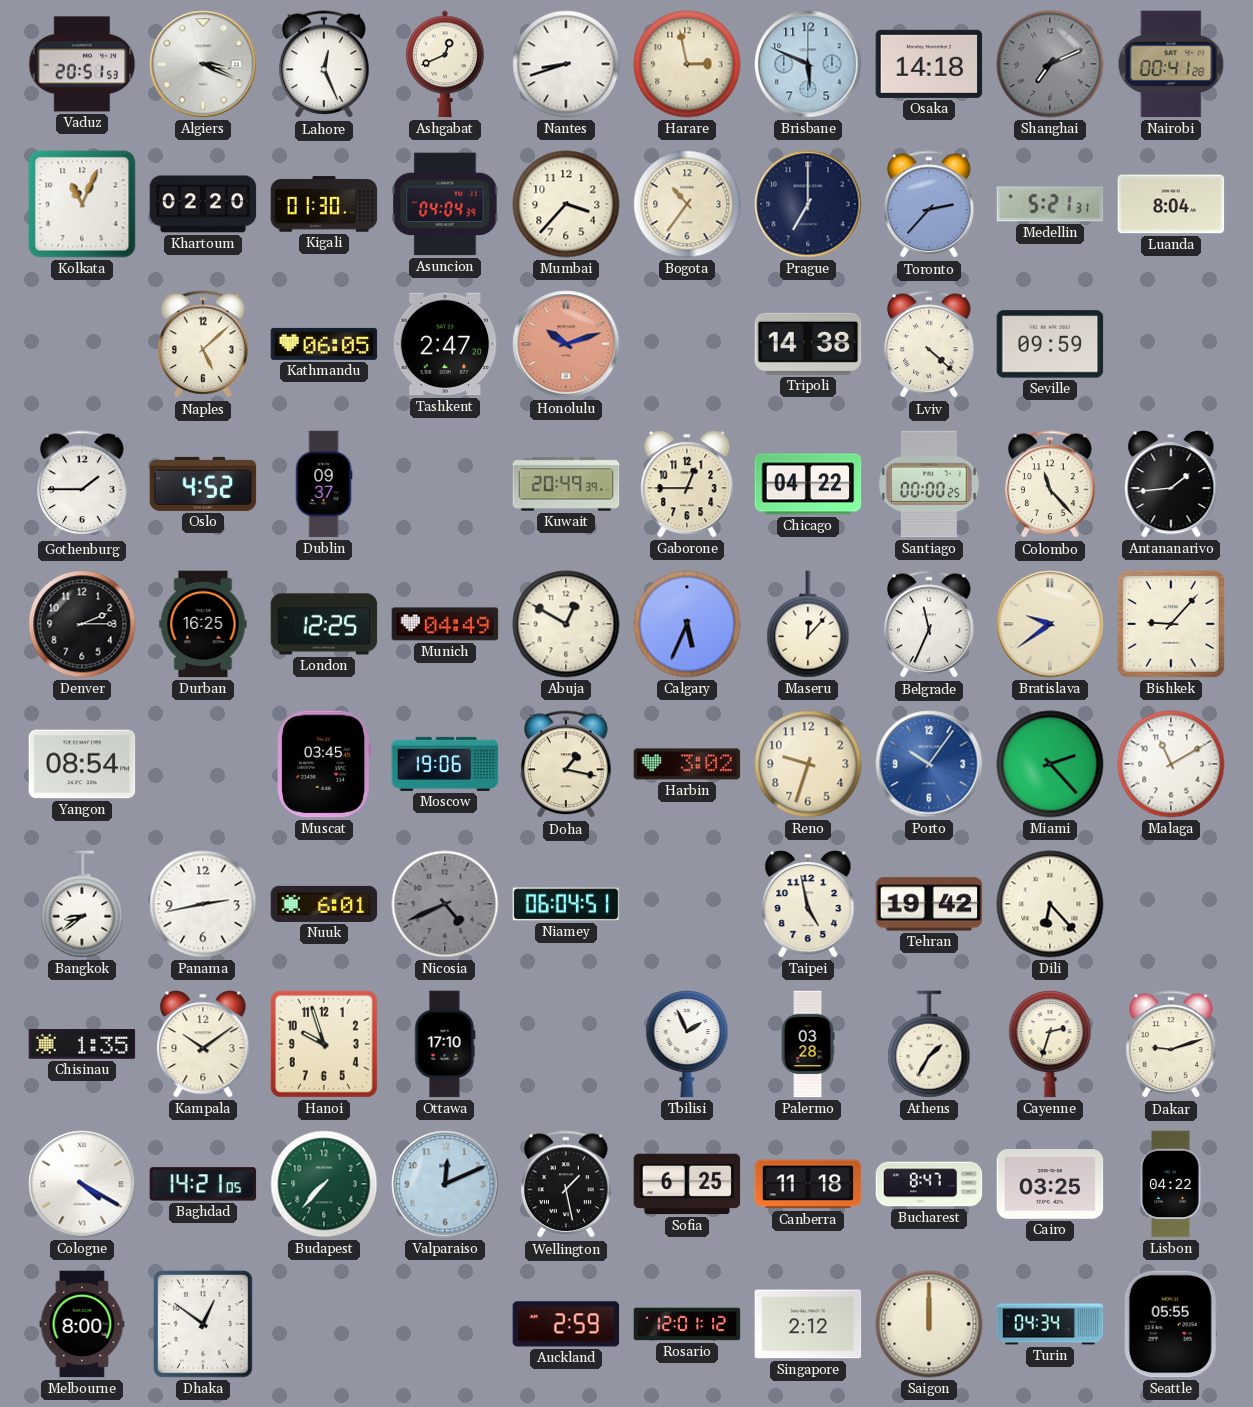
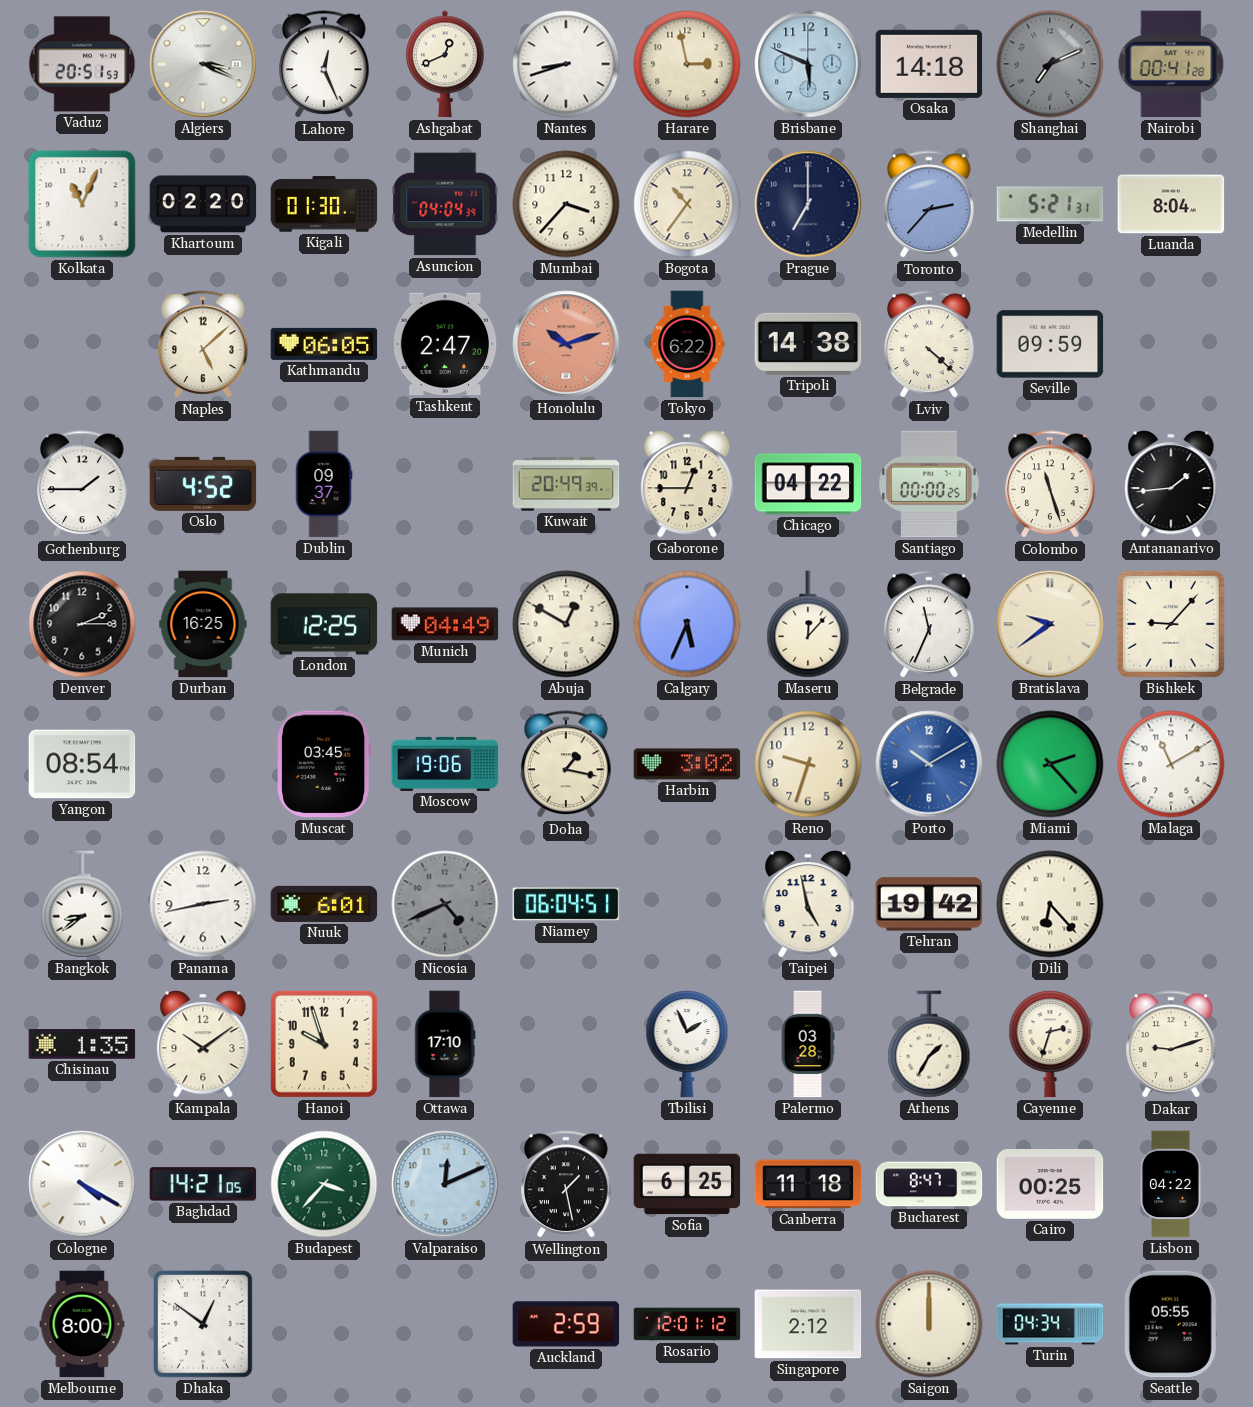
Tokyo: none -> 6:22
Colombo: 11:23 -> 11:27
Porto: 10:06 -> 10:10
Budapest: 7:37 -> 3:37
Cairo: 03:25 -> 00:25
